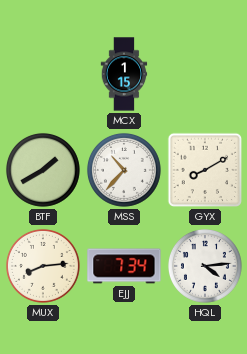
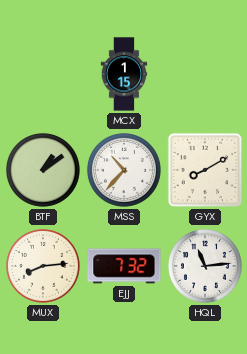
BTF: 1:40 -> 1:09
EJJ: 7:34 -> 7:32
HQL: 4:14 -> 11:14
